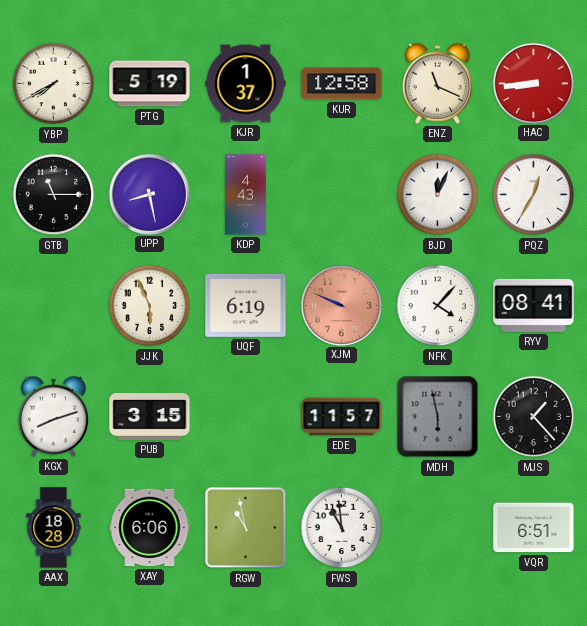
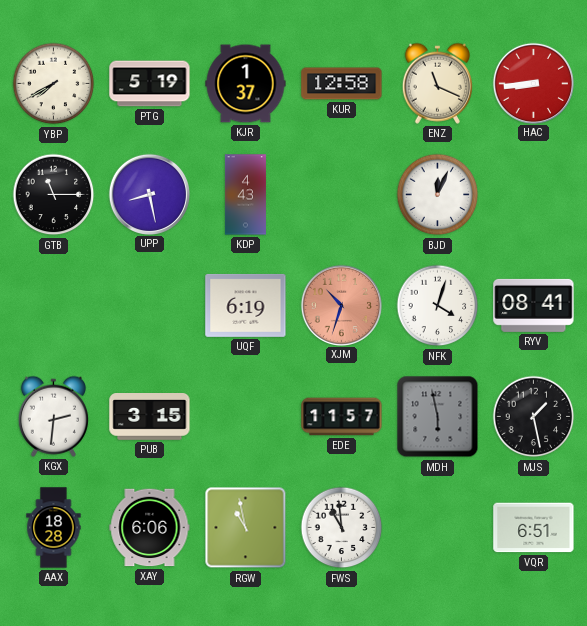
PQZ: 12:35 -> none
JJK: 5:56 -> none
XJM: 9:49 -> 10:33
NFK: 4:07 -> 4:03
KGX: 8:12 -> 2:31
MJS: 1:23 -> 1:28
